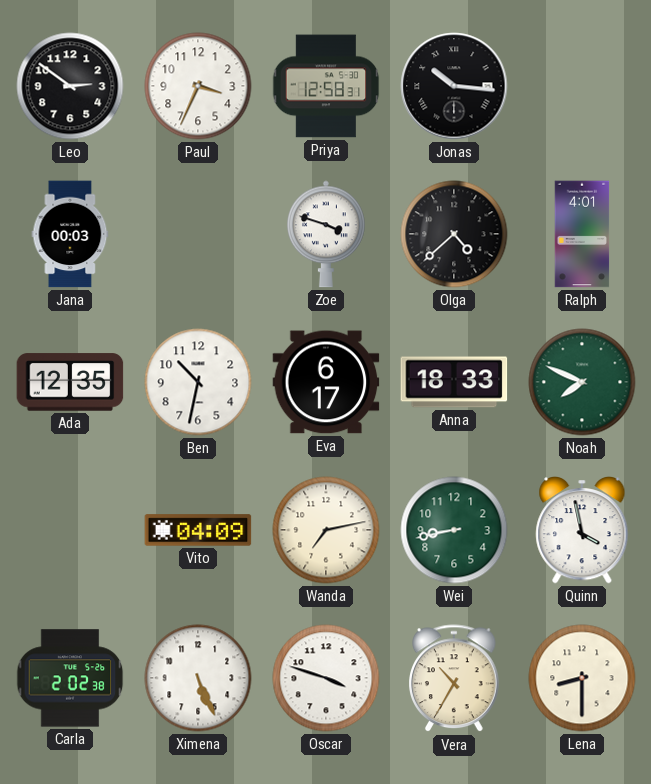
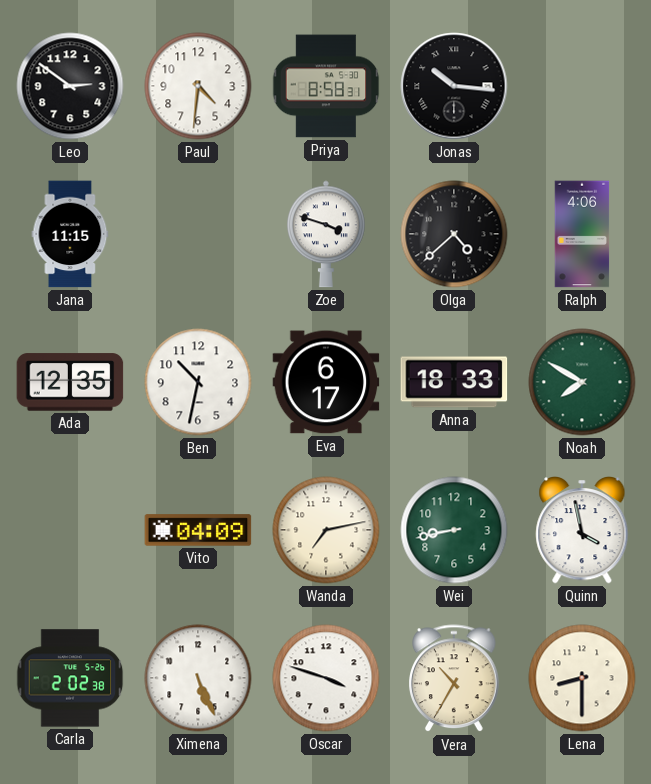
Paul: 3:34 -> 4:31
Priya: 12:58 -> 8:58
Jana: 00:03 -> 11:15
Ralph: 4:01 -> 4:06
Noah: 7:49 -> 7:50
